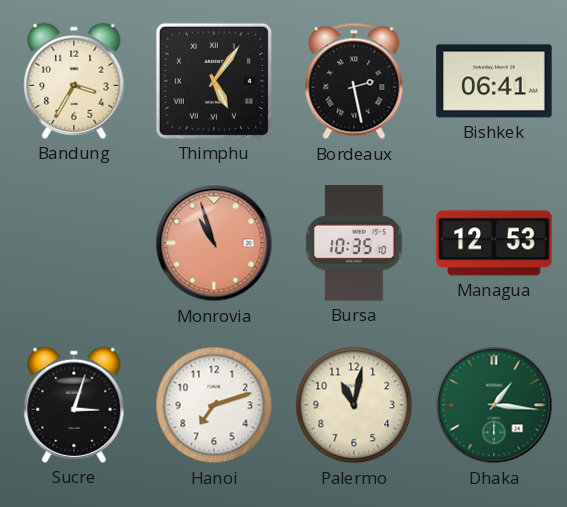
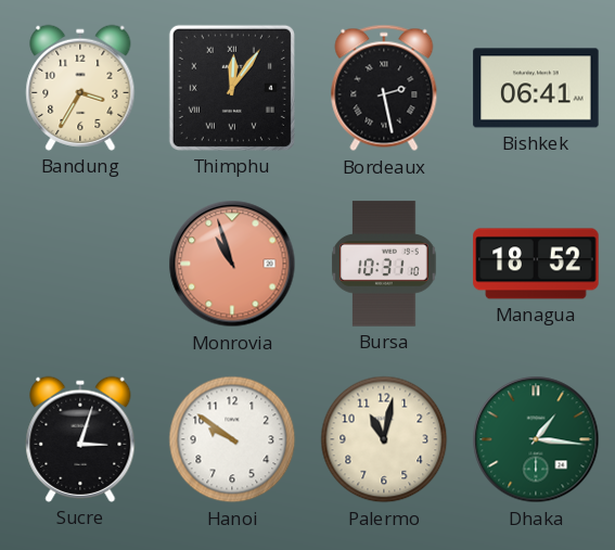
Thimphu: 5:06 -> 12:06
Bursa: 10:35 -> 10:31
Managua: 12:53 -> 18:52
Hanoi: 7:12 -> 9:51
